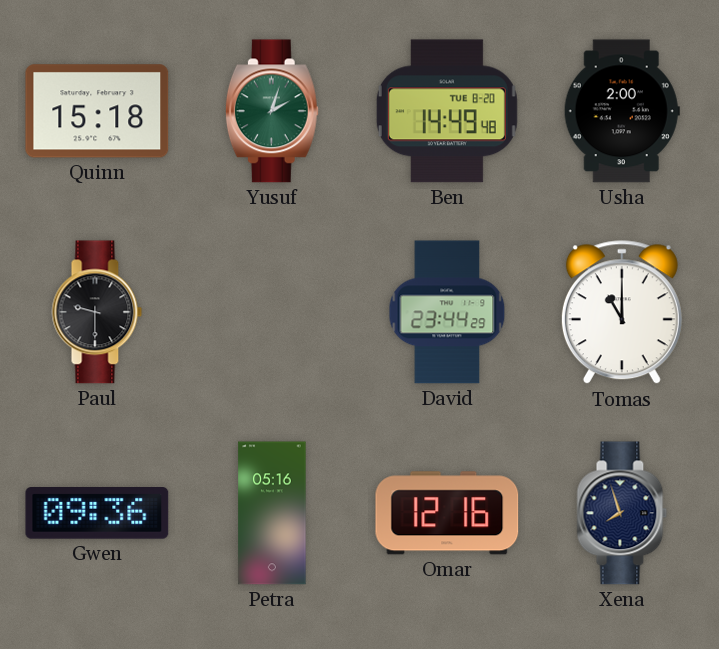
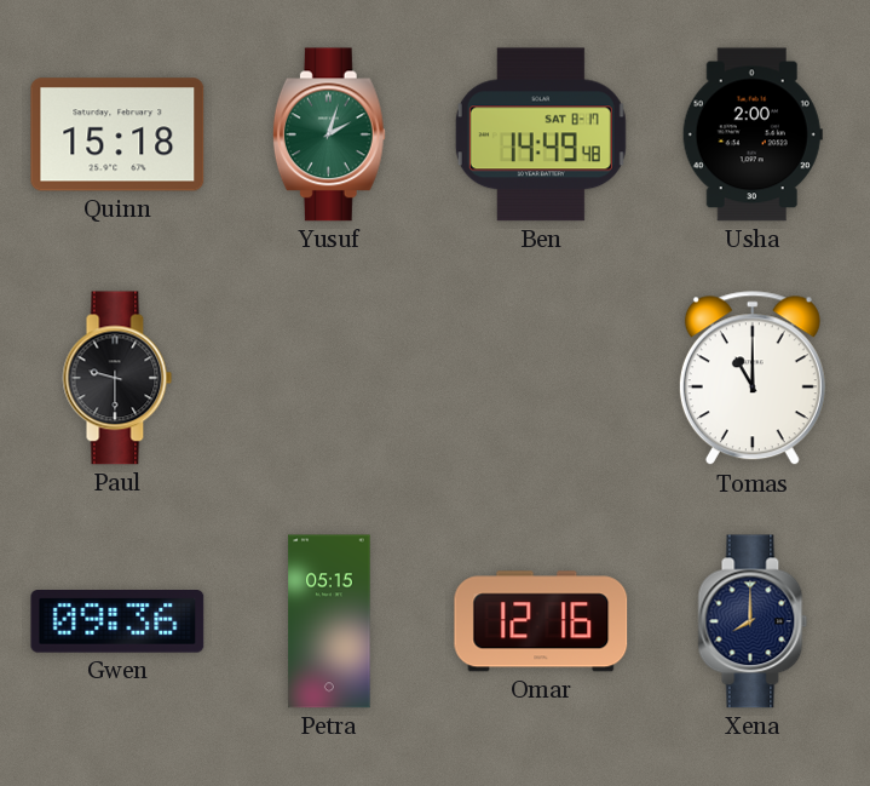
Ben date: TUE 8-20 -> SAT 8-17
David: 23:44 -> none
Petra: 05:16 -> 05:15
Xena: 7:57 -> 8:00
